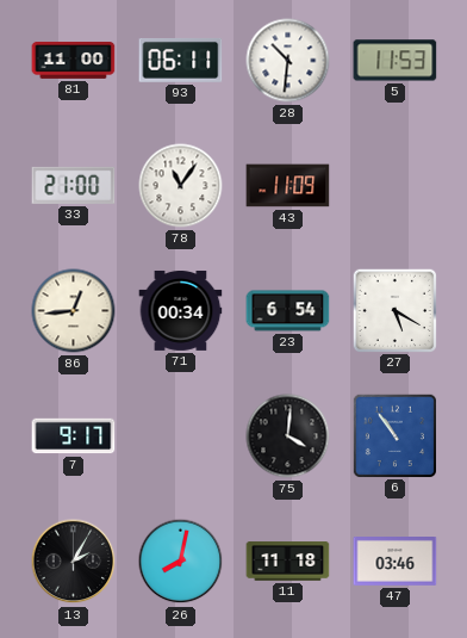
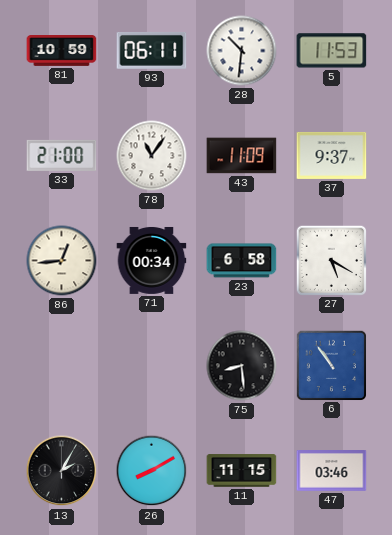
81: 11:00 -> 10:59
37: none -> 9:37
23: 6:54 -> 6:58
7: 9:17 -> none
75: 4:01 -> 8:29
26: 8:02 -> 8:10
11: 11:18 -> 11:15
